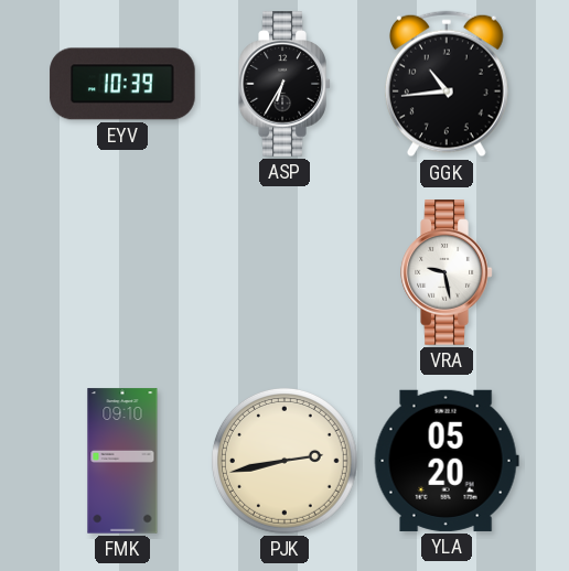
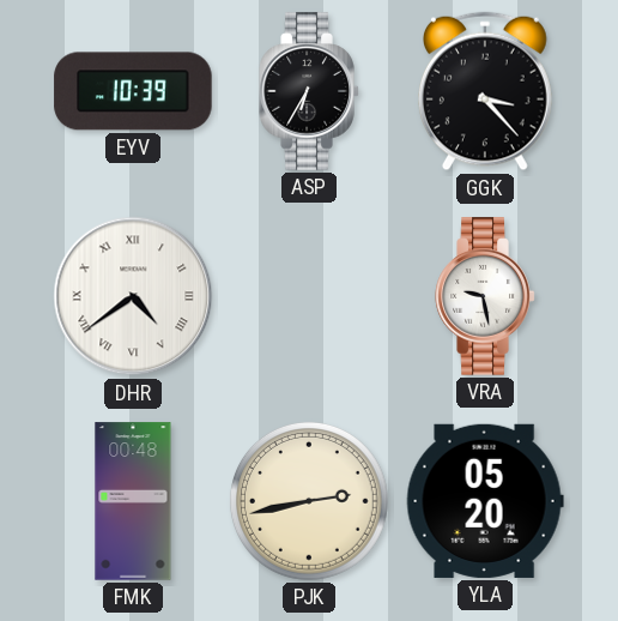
GGK: 10:44 -> 3:23
DHR: none -> 4:39
FMK: 09:10 -> 00:48
